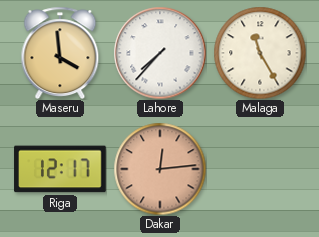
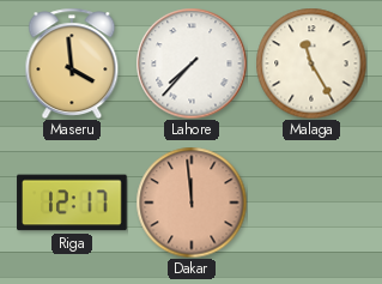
Dakar: 12:14 -> 11:59
